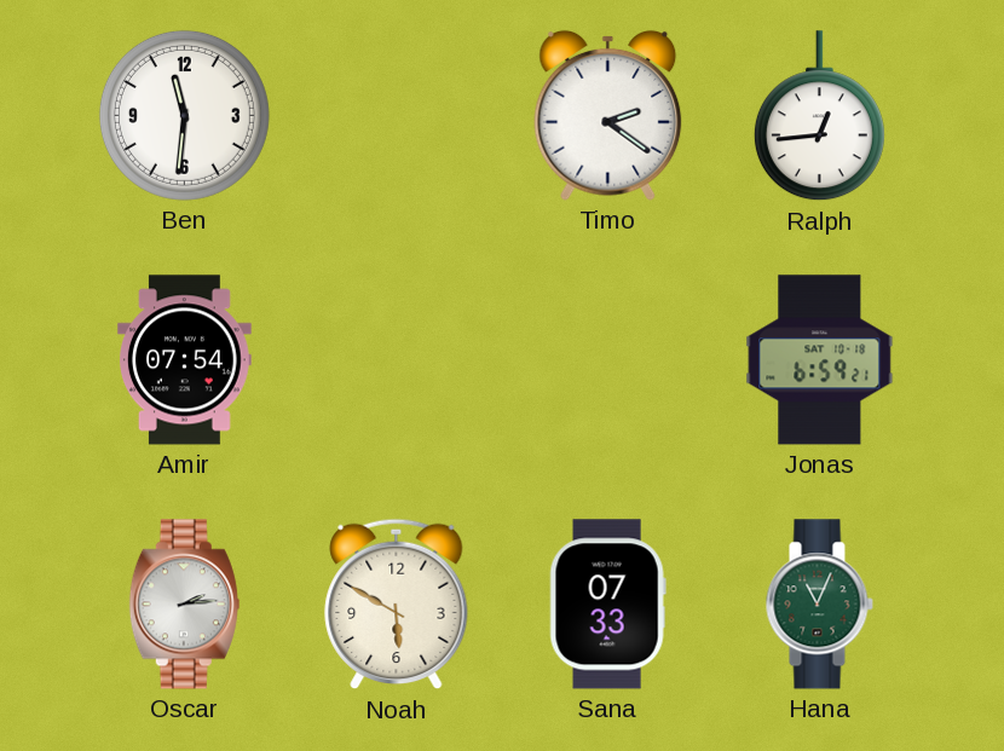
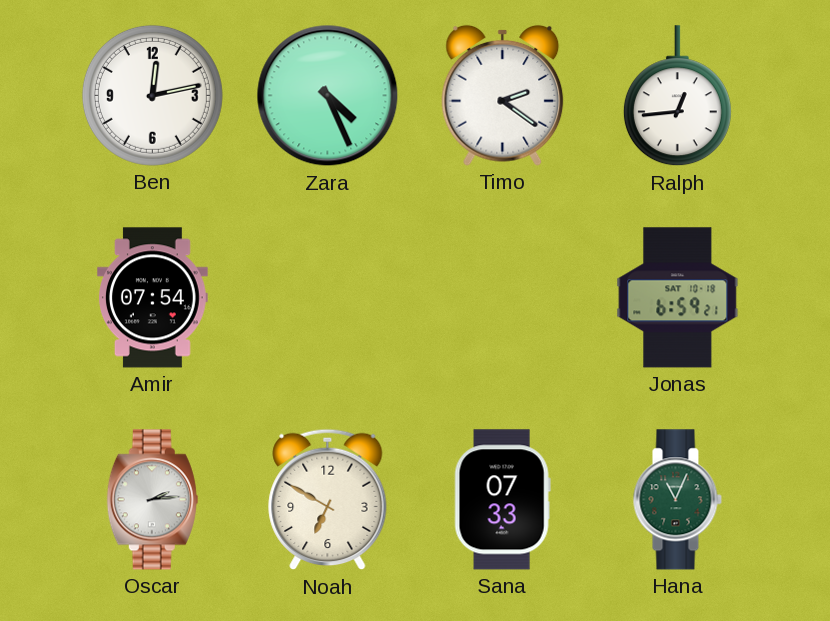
Ben: 11:31 -> 12:13
Zara: none -> 4:26
Noah: 5:50 -> 6:50
